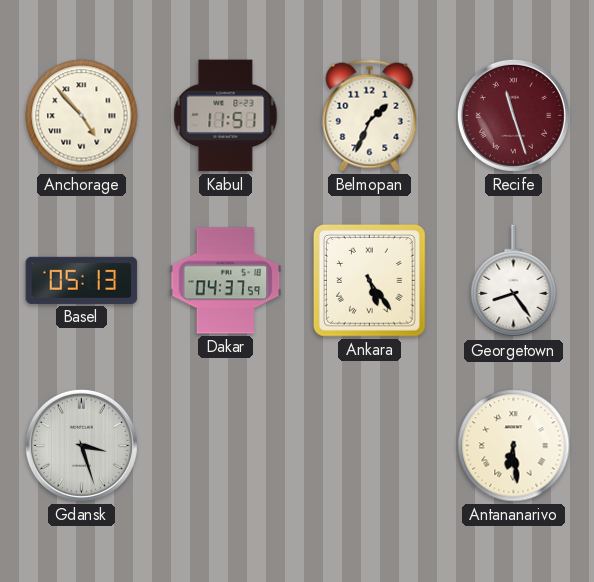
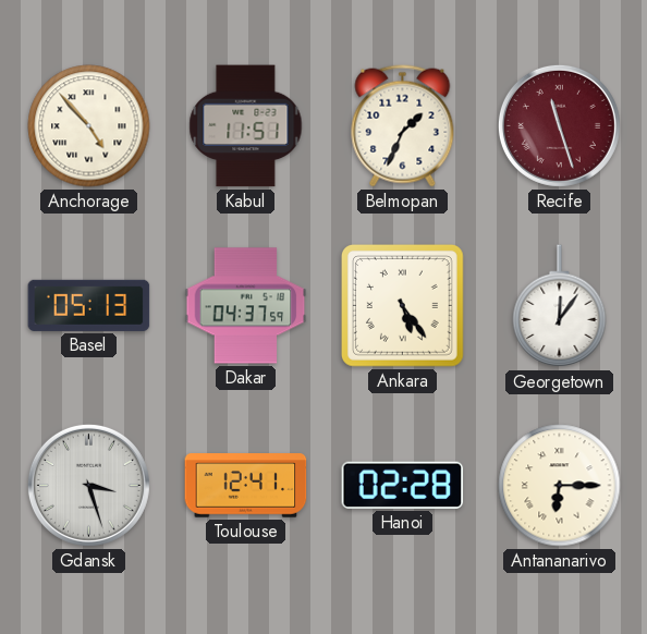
Georgetown: 8:24 -> 12:06
Toulouse: none -> 12:41
Hanoi: none -> 02:28
Antananarivo: 6:29 -> 6:15
